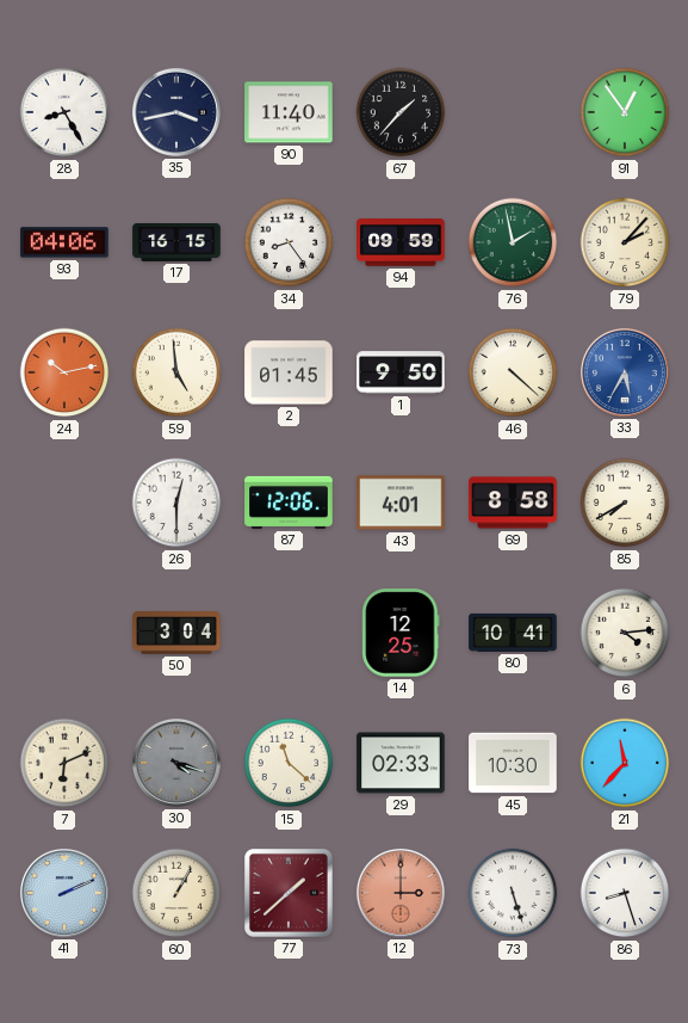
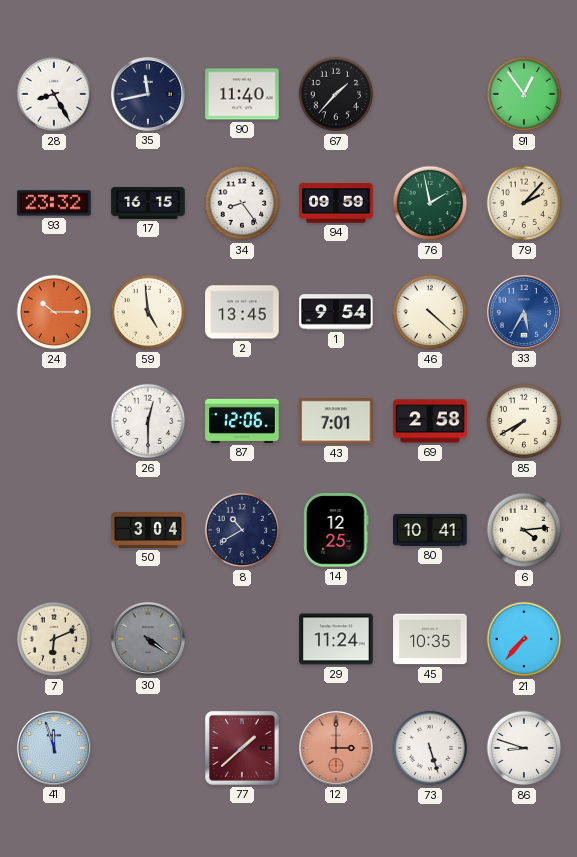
35: 3:43 -> 11:43
93: 04:06 -> 23:32
24: 10:13 -> 10:15
2: 01:45 -> 13:45
1: 9:50 -> 9:54
43: 4:01 -> 7:01
69: 8:58 -> 2:58
8: none -> 10:40
30: 4:18 -> 4:21
15: 11:22 -> none
29: 02:33 -> 11:24
45: 10:30 -> 10:35
21: 11:37 -> 7:37
41: 2:11 -> 11:57
60: 1:05 -> none
86: 8:27 -> 8:48
